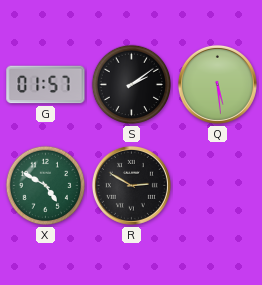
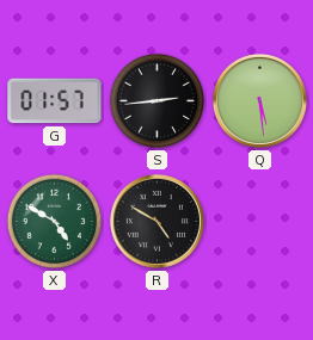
S: 2:09 -> 2:44
R: 2:50 -> 4:50
